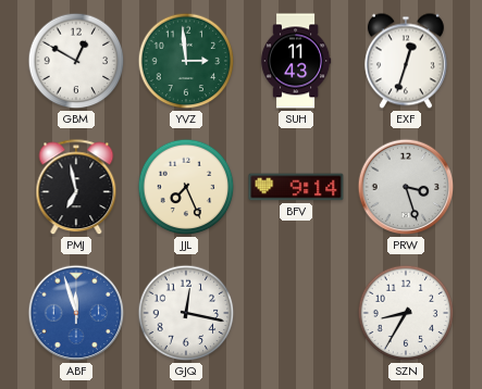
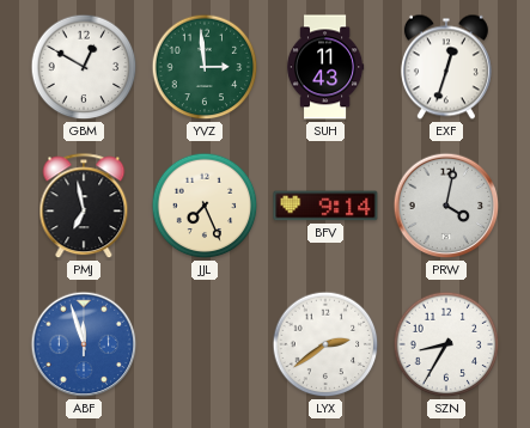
PRW: 3:27 -> 4:02
GJQ: 12:17 -> none
LYX: none -> 2:39
